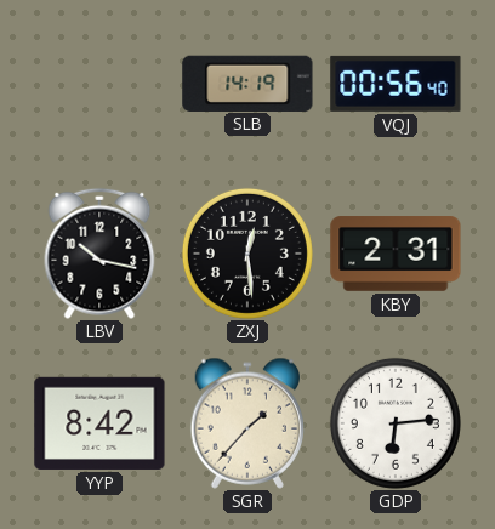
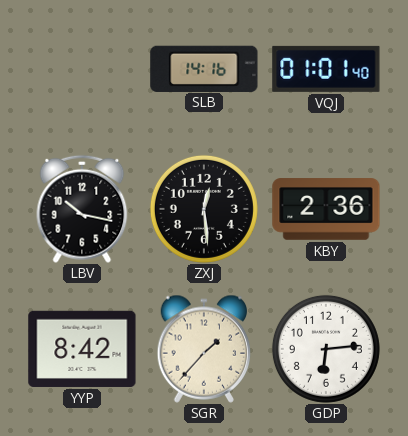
SLB: 14:19 -> 14:16
VQJ: 00:56 -> 01:01
KBY: 2:31 -> 2:36
